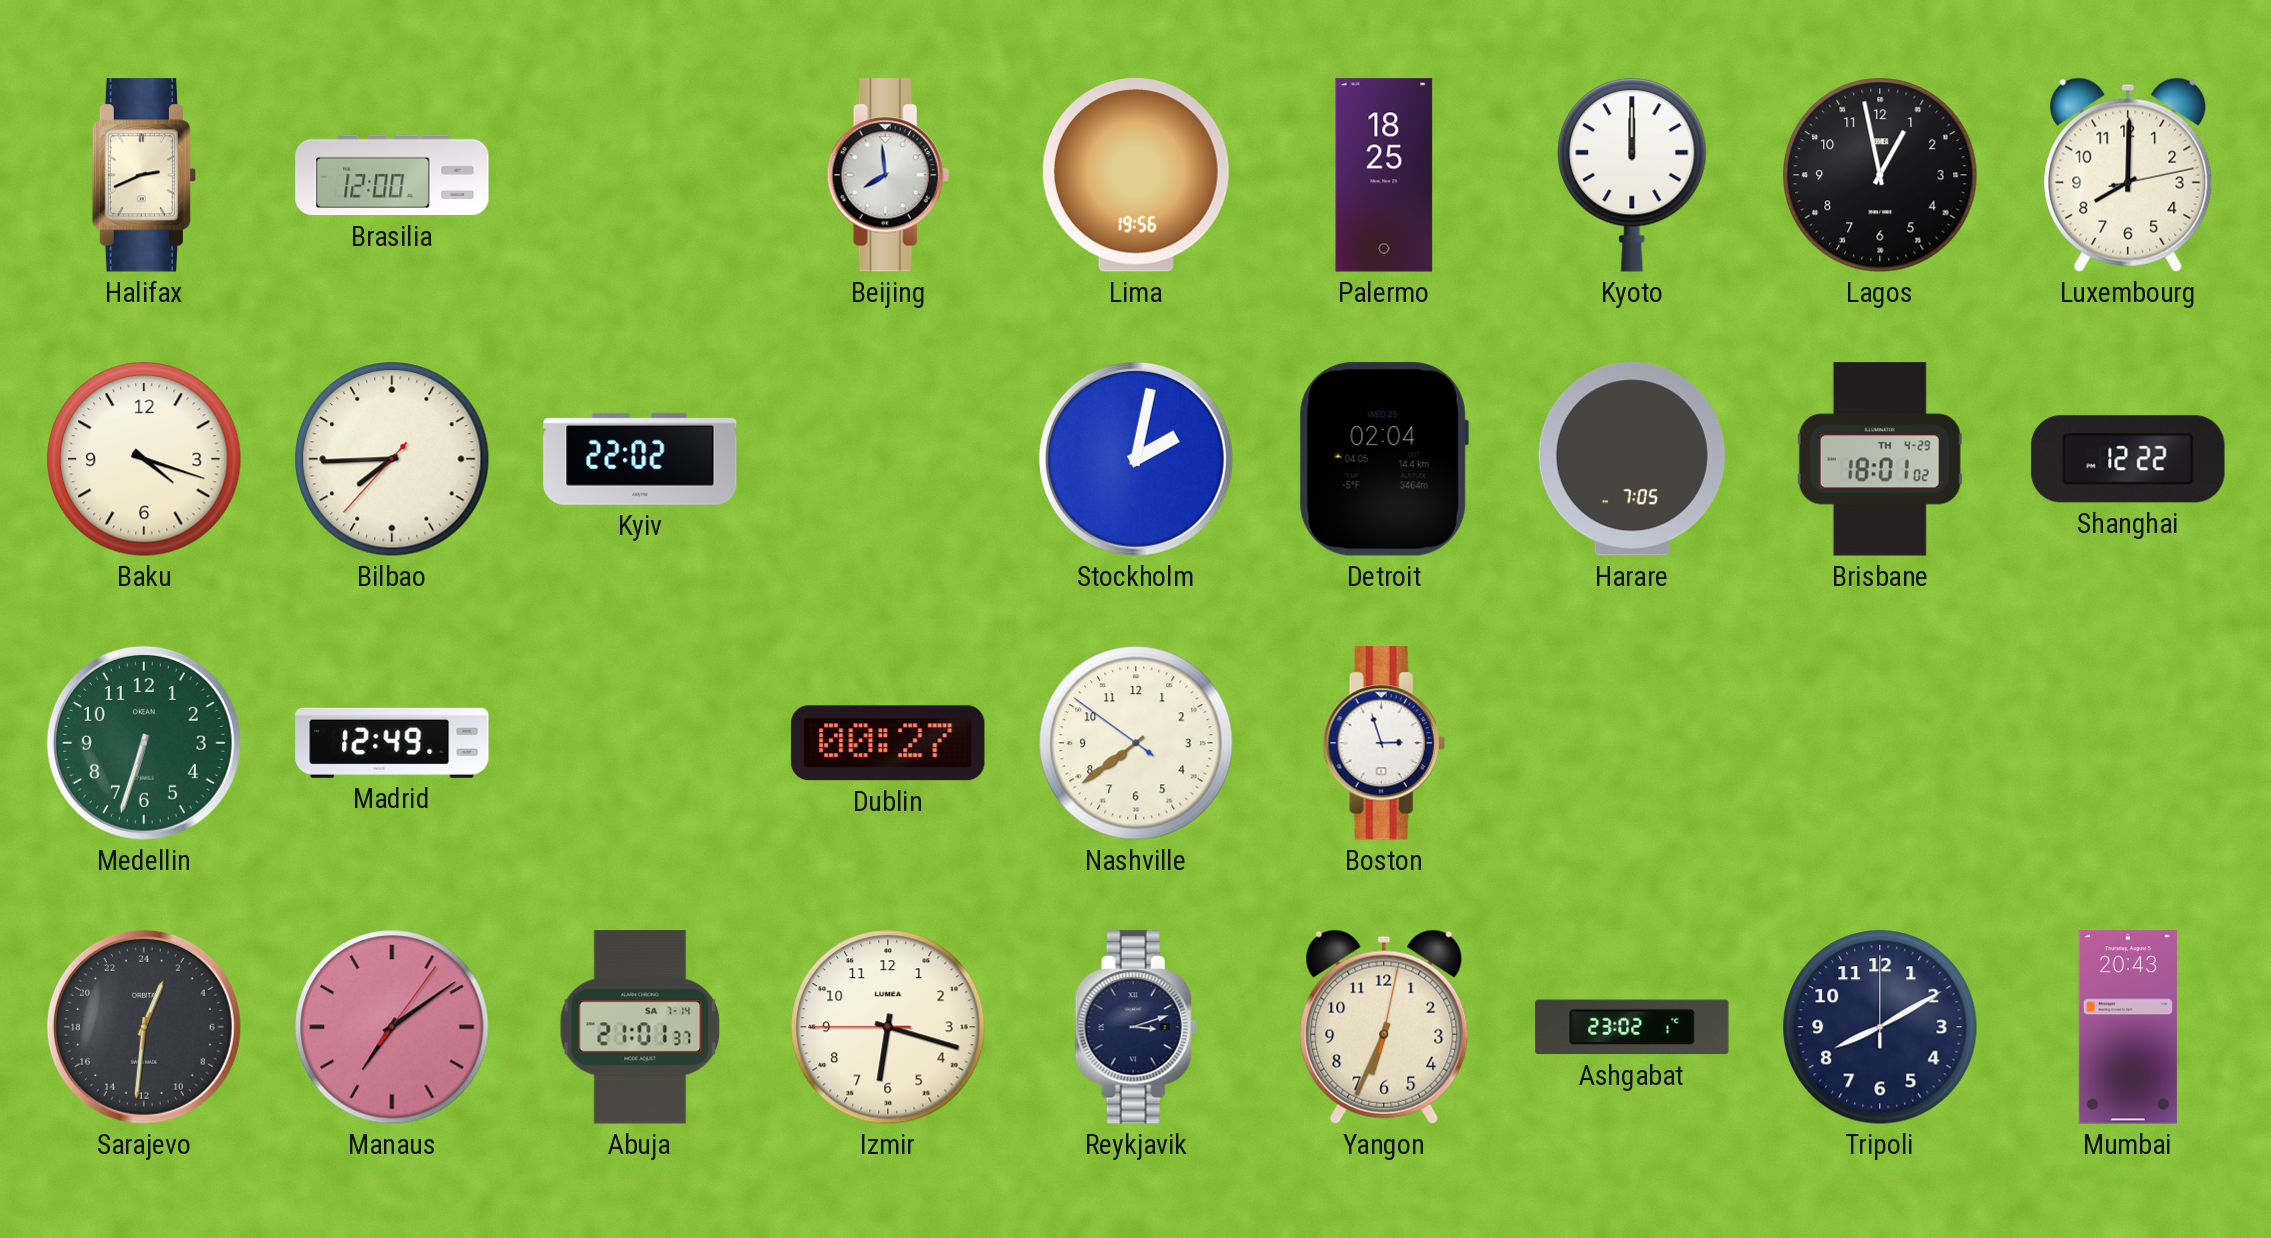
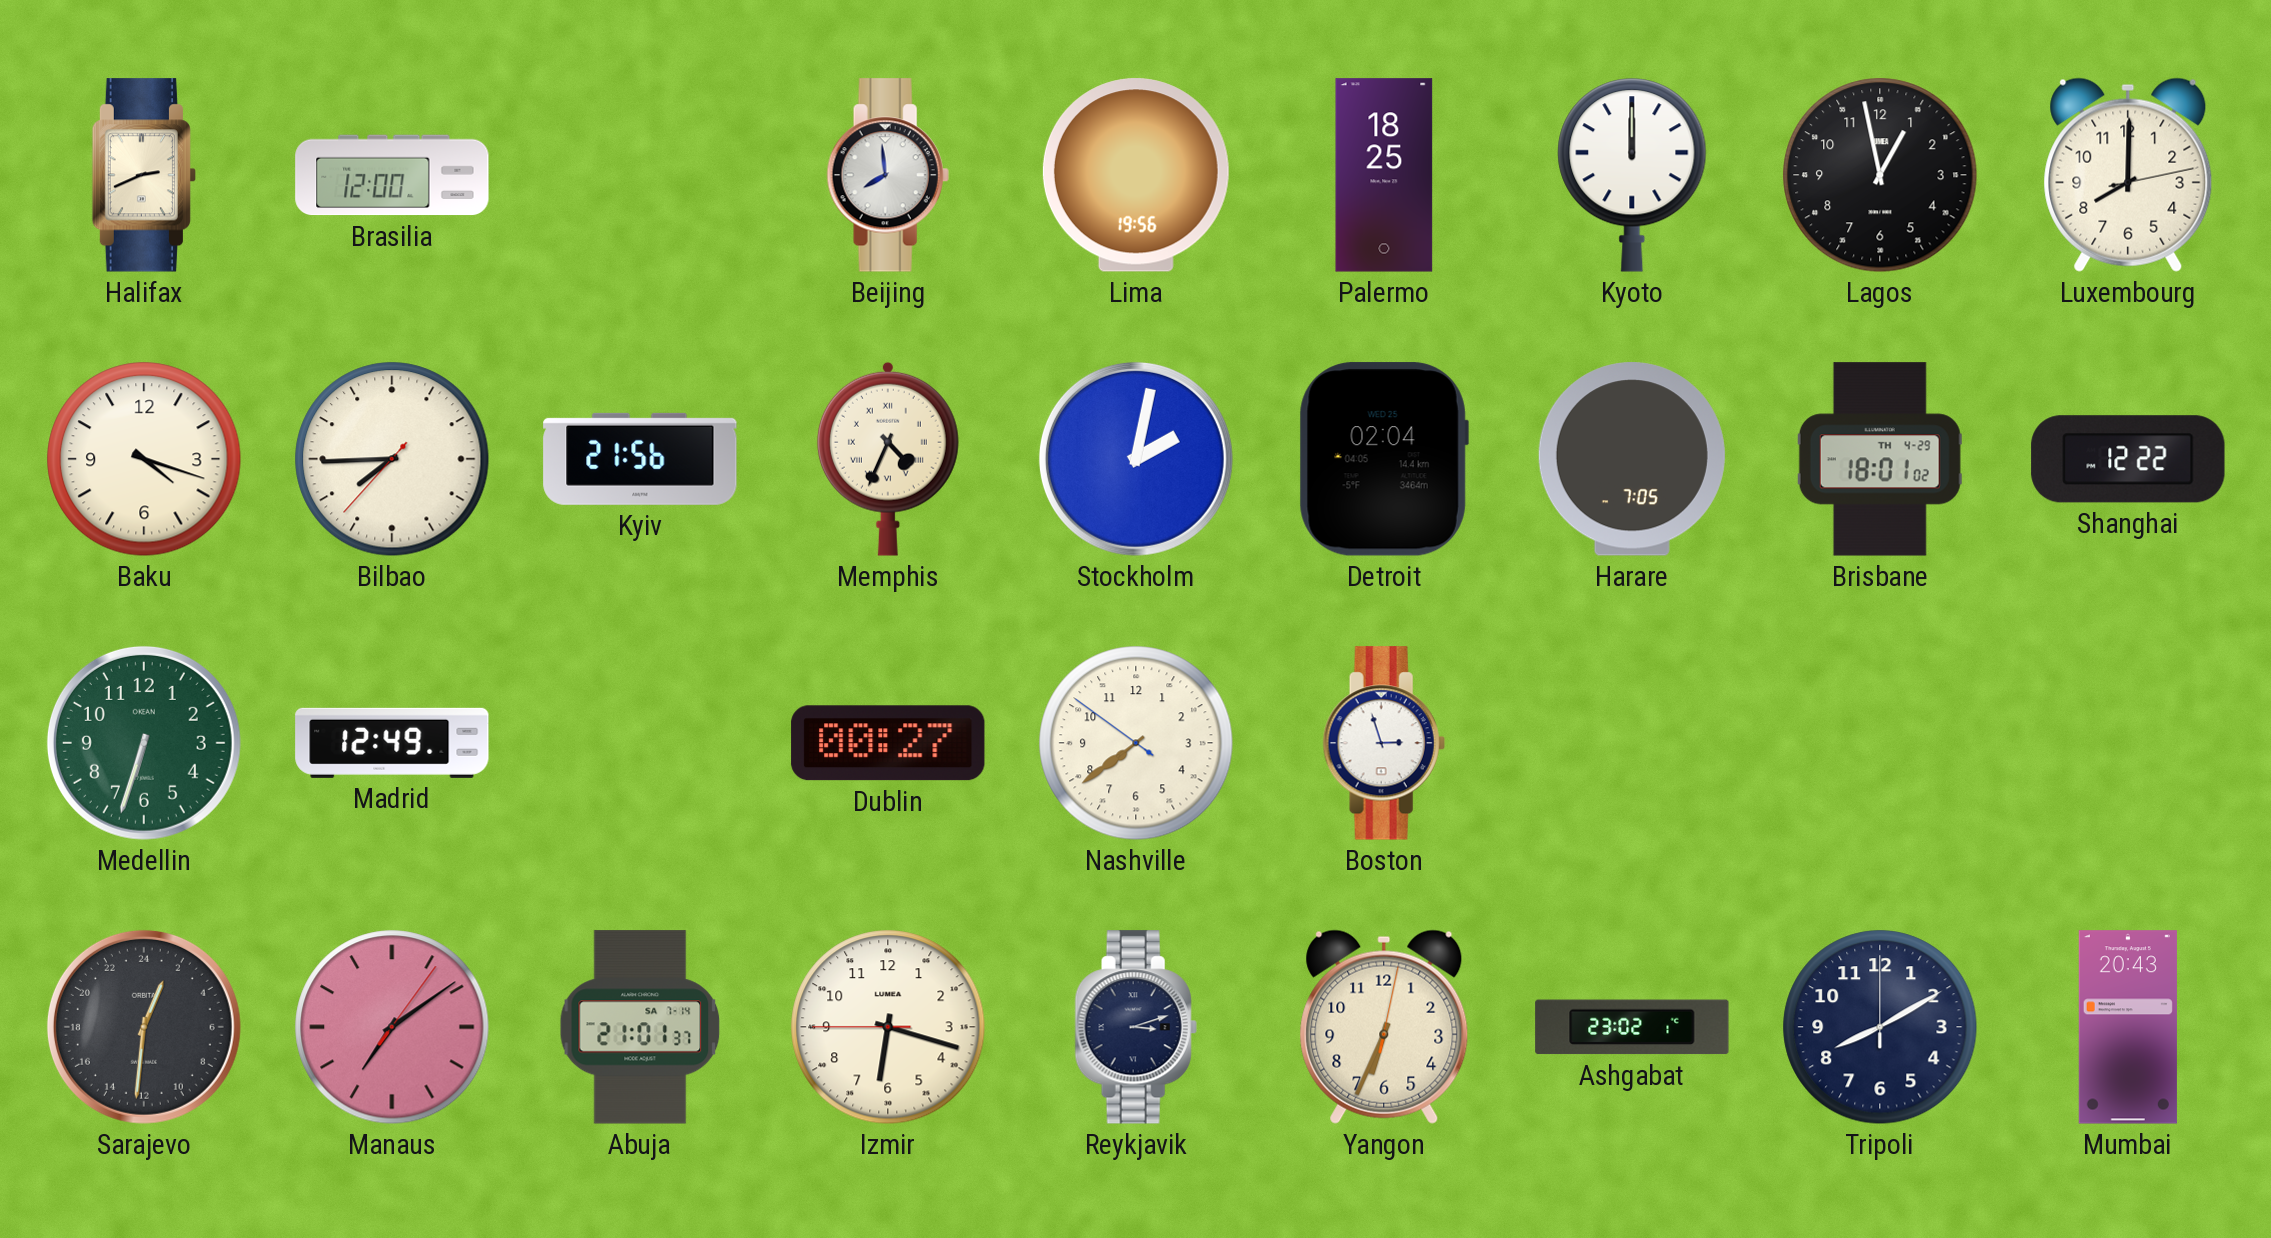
Kyiv: 22:02 -> 21:56
Memphis: none -> 4:34
